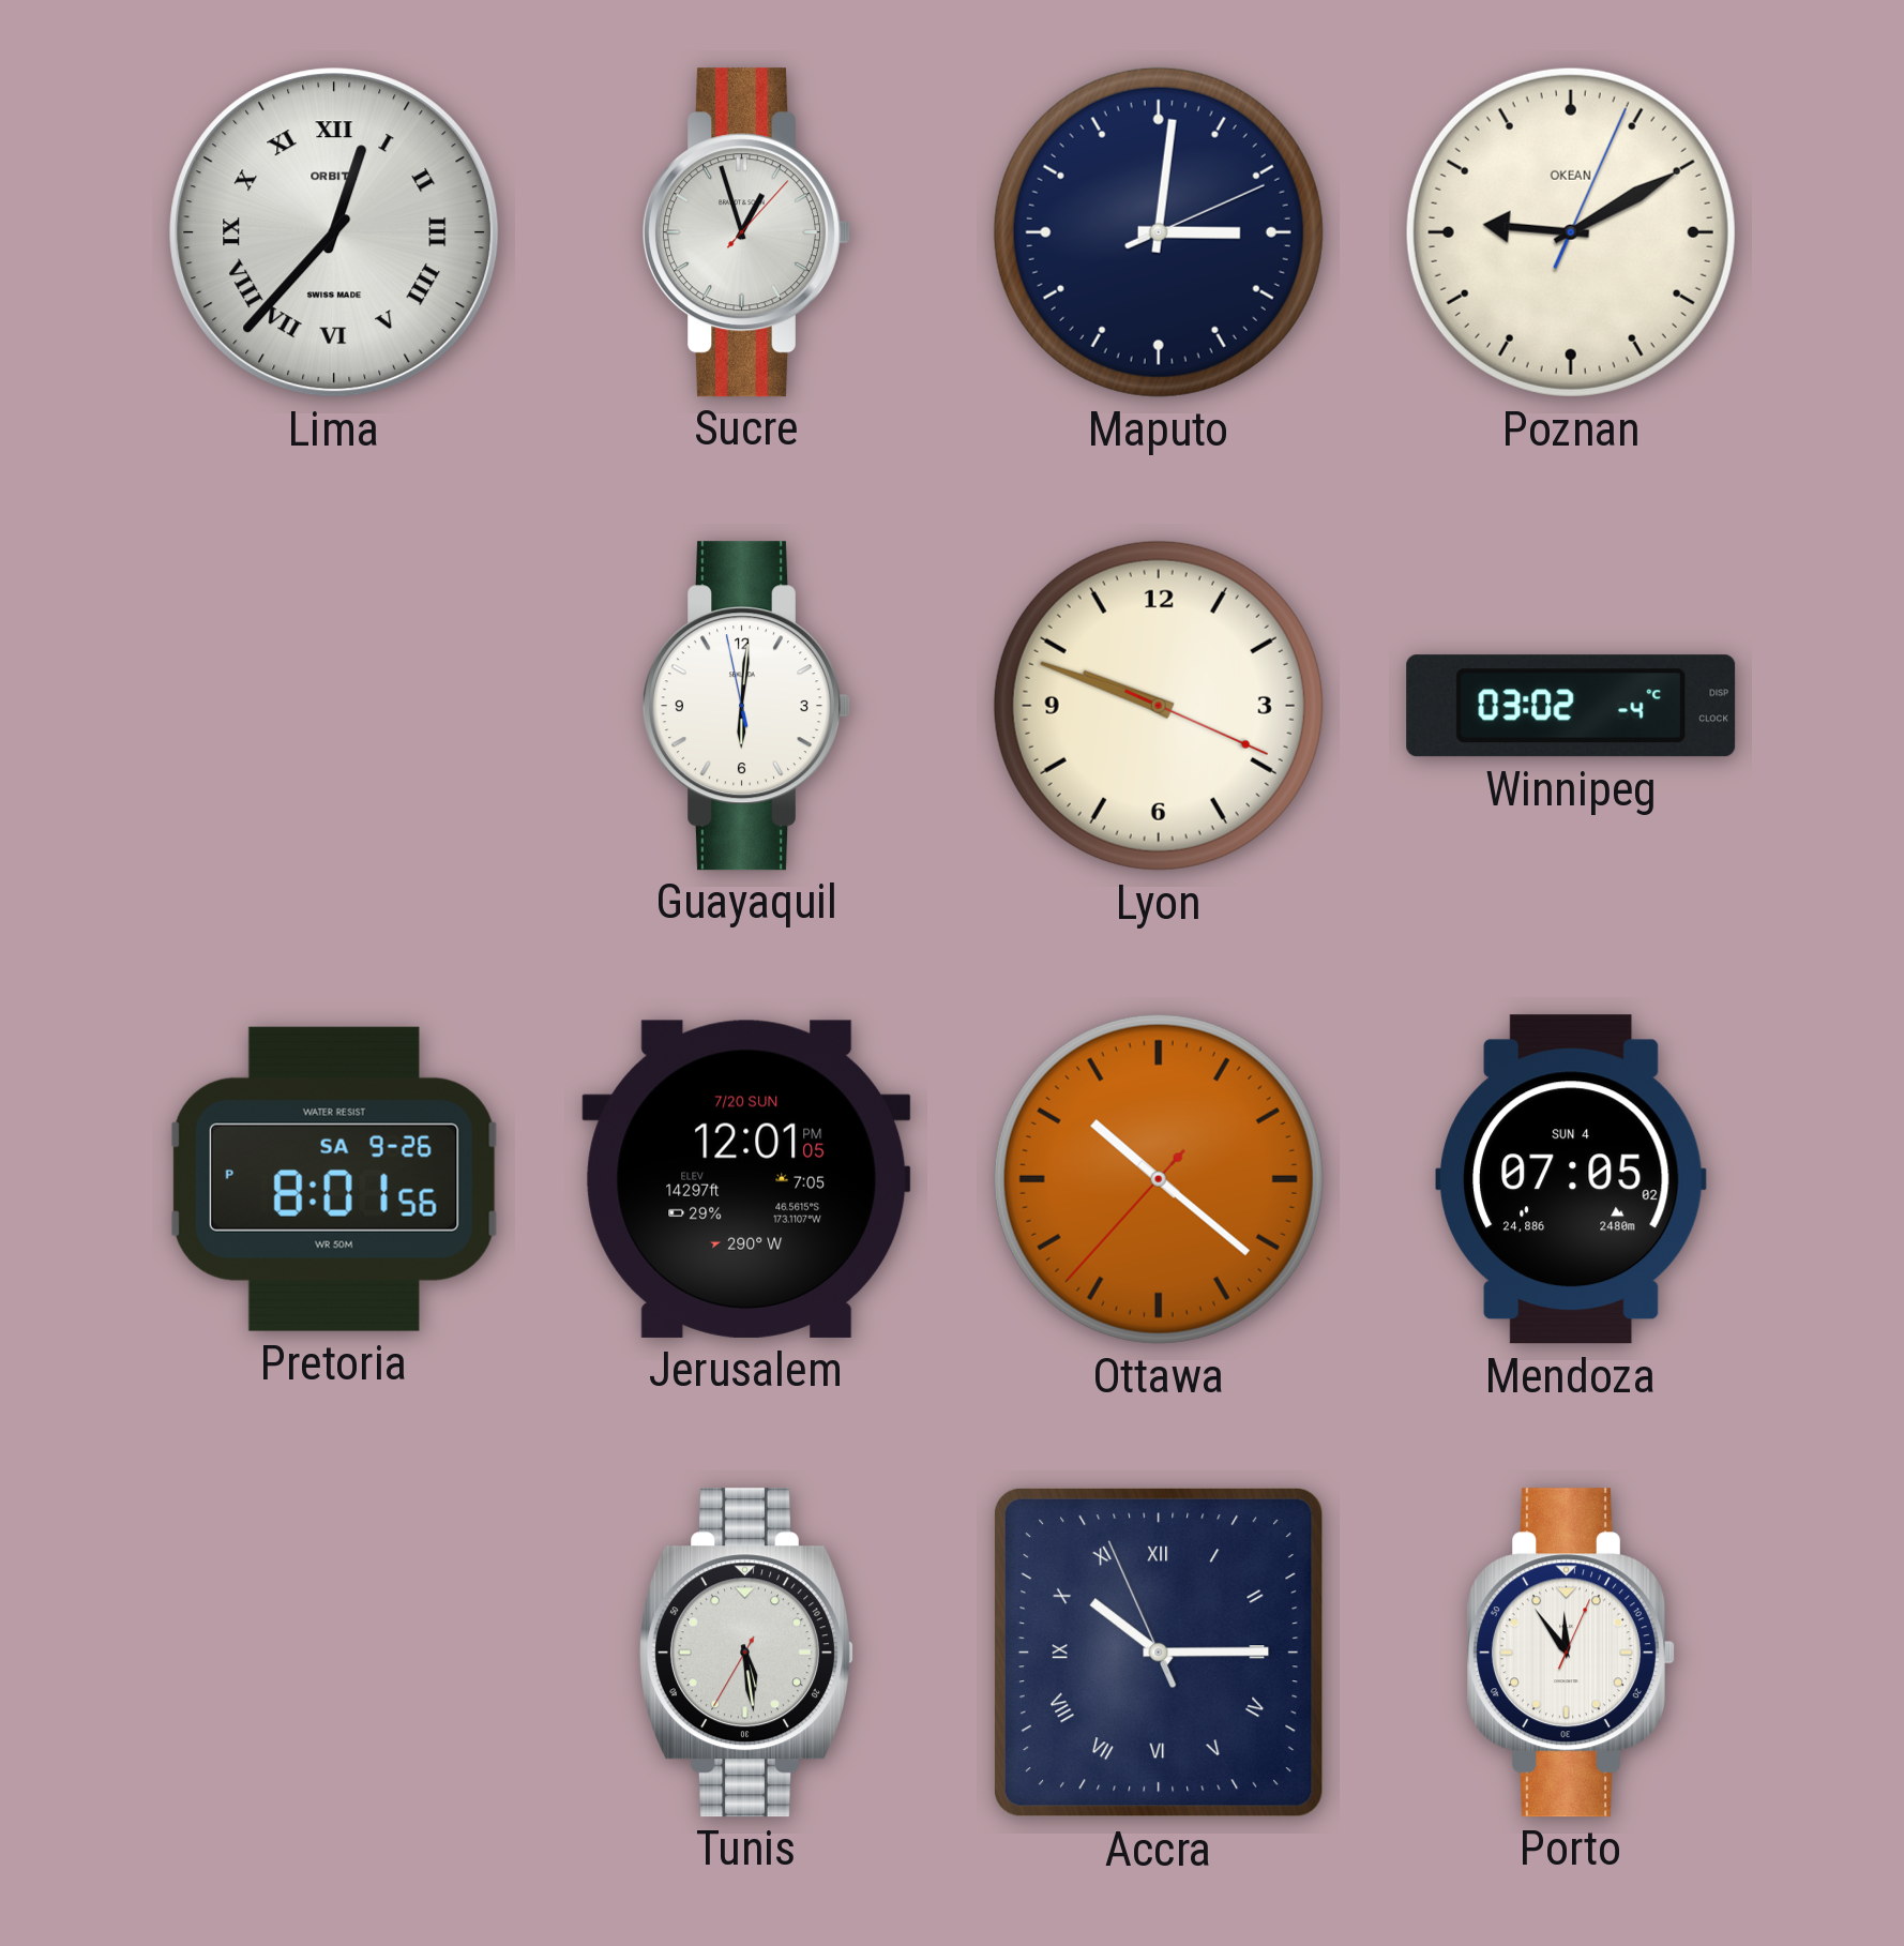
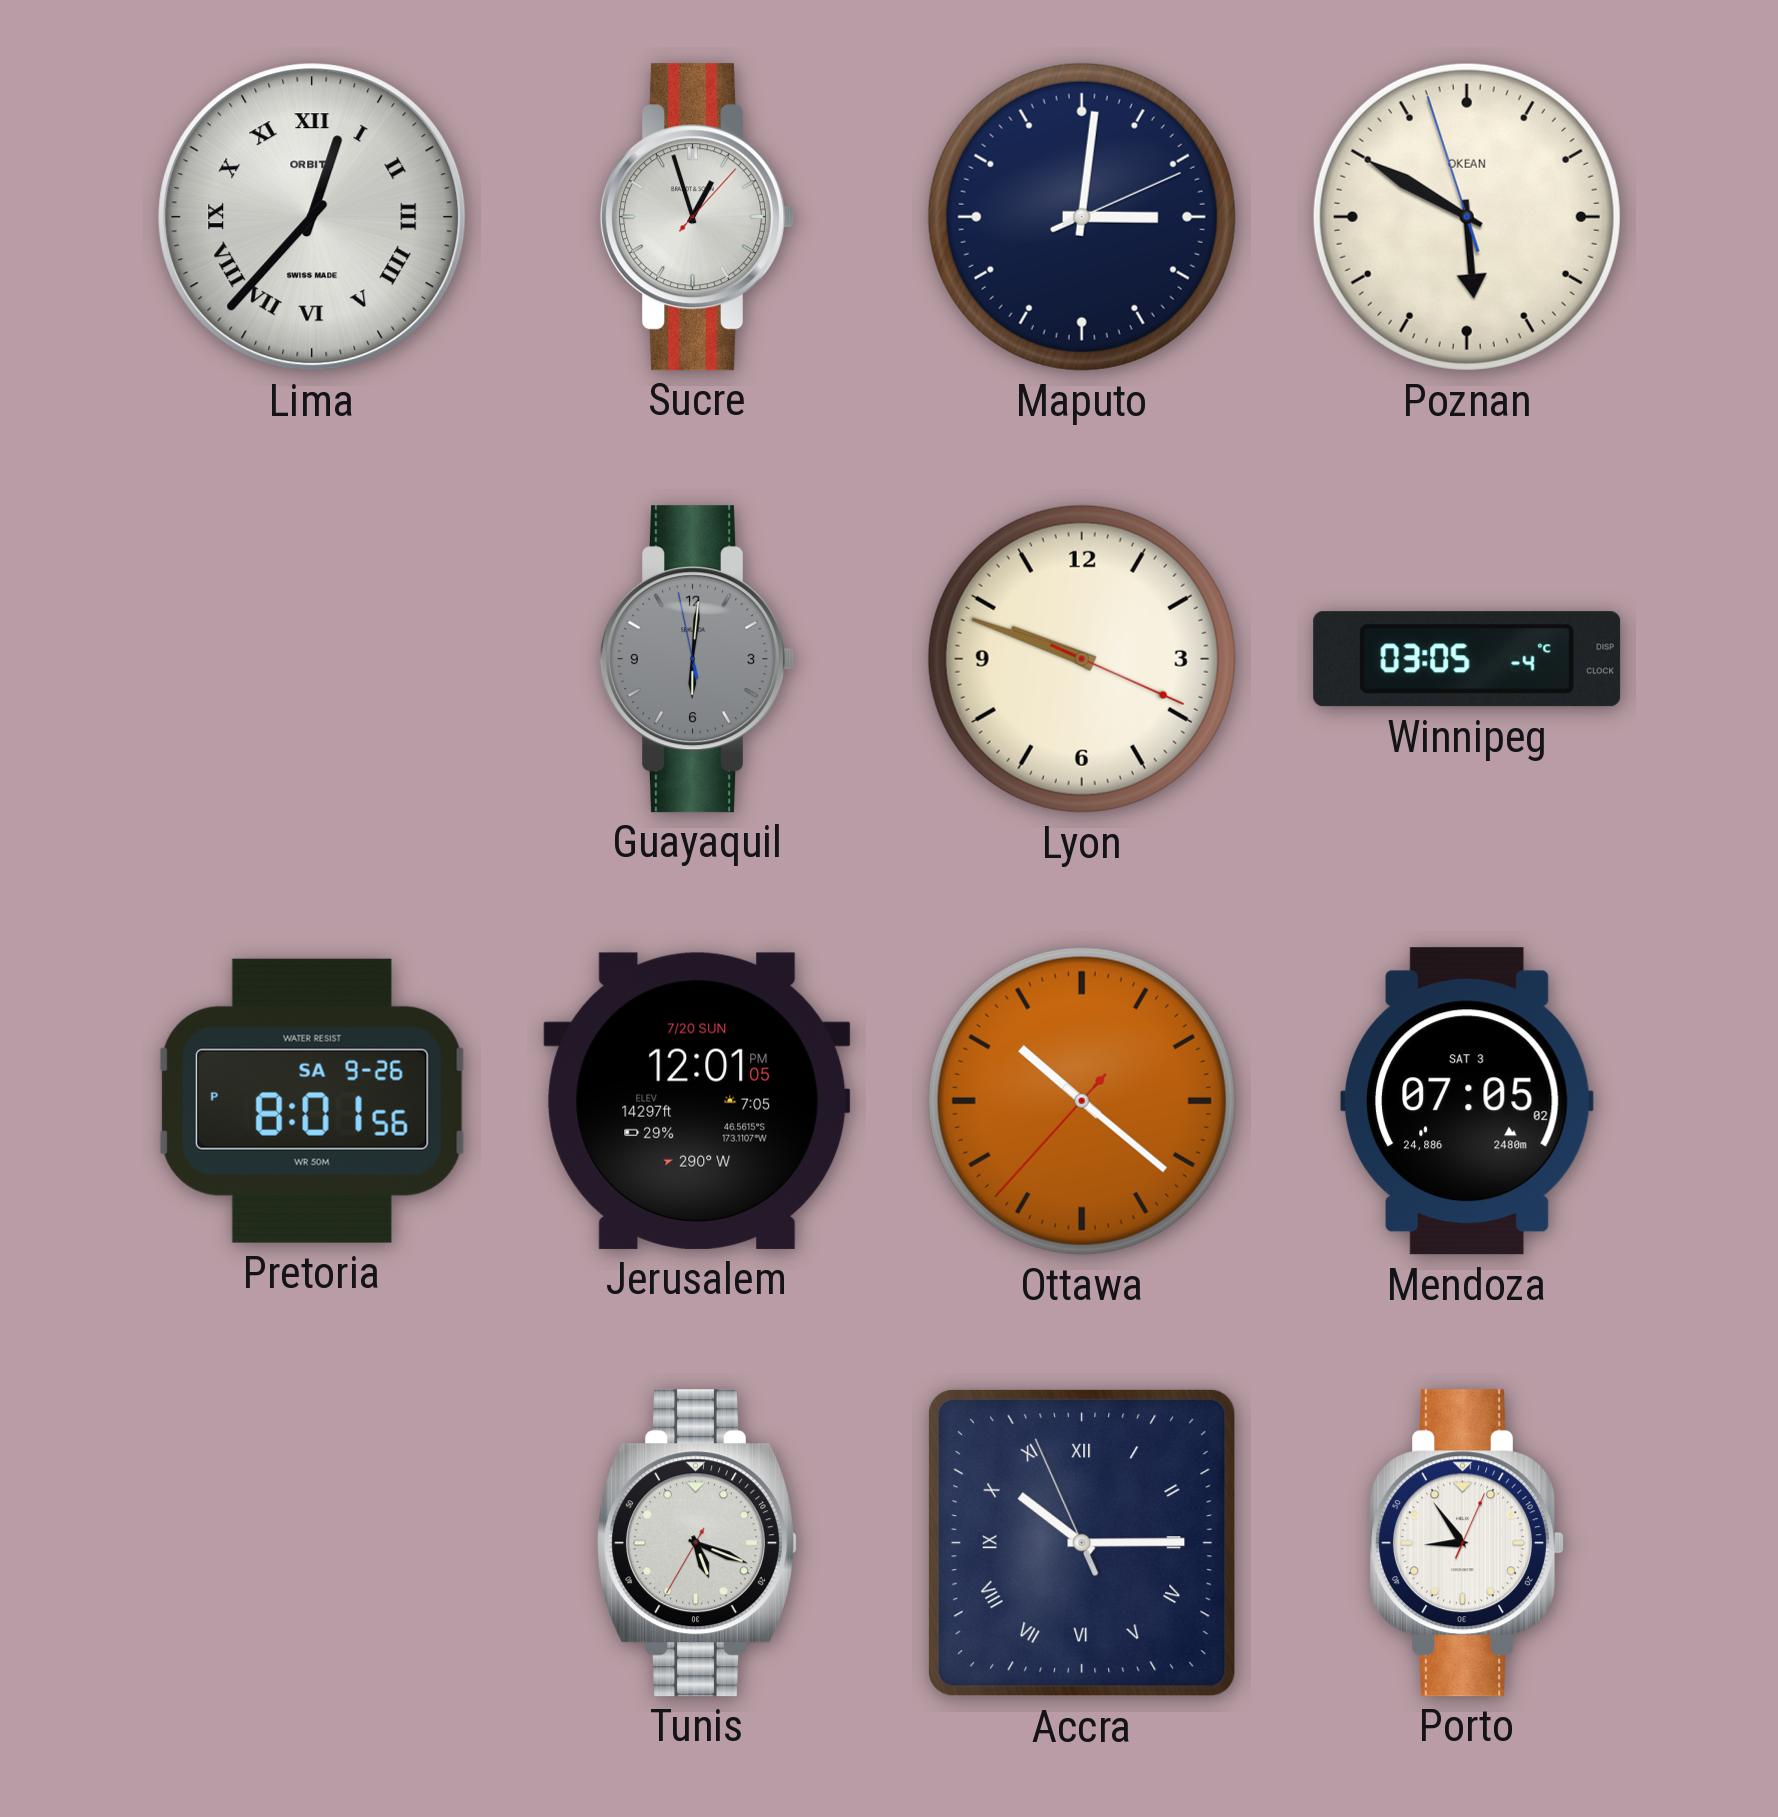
Poznan: 9:10 -> 5:49
Guayaquil dial: white -> grey
Winnipeg: 03:02 -> 03:05
Mendoza date: SUN 4 -> SAT 3
Tunis: 5:28 -> 5:18
Porto: 11:54 -> 8:54
